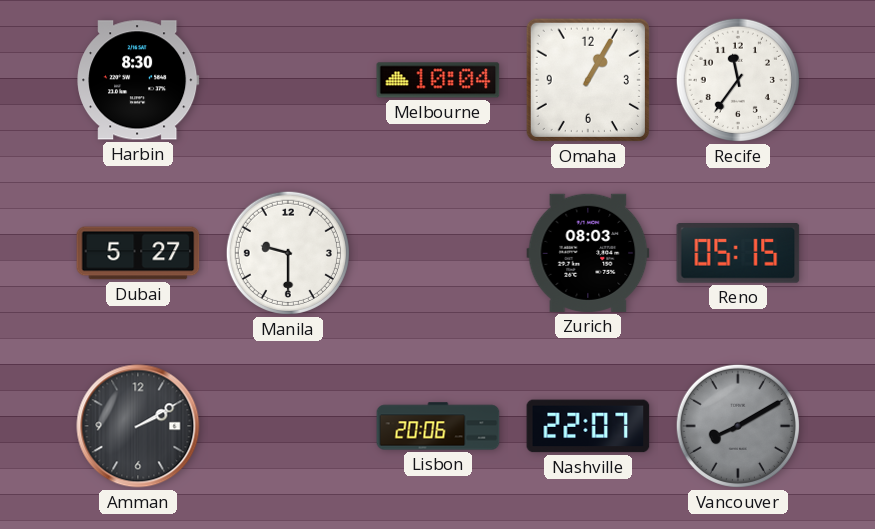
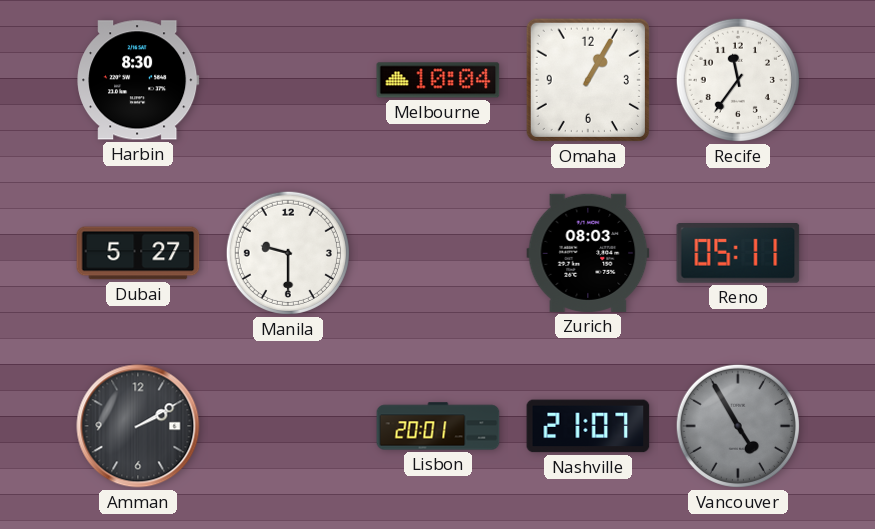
Reno: 05:15 -> 05:11
Lisbon: 20:06 -> 20:01
Nashville: 22:07 -> 21:07
Vancouver: 8:10 -> 4:55
